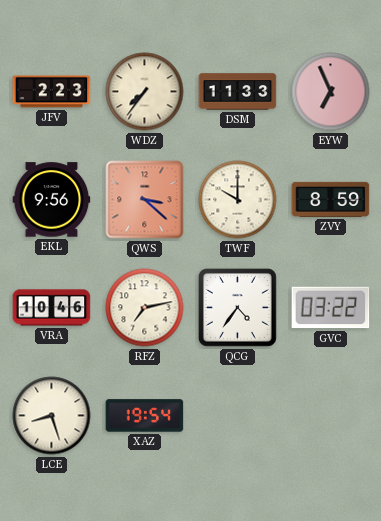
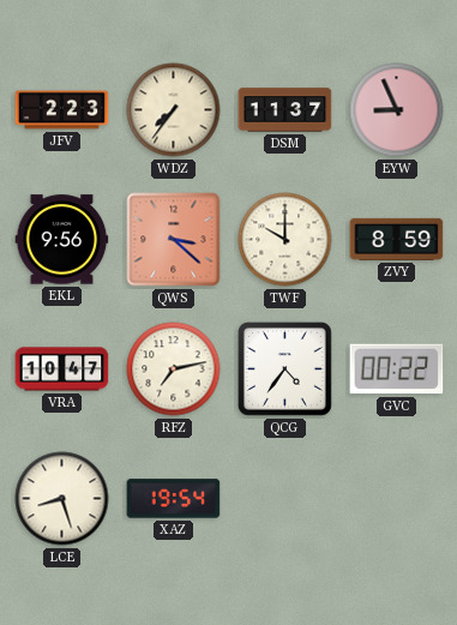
DSM: 11:33 -> 11:37
EYW: 6:56 -> 8:56
VRA: 10:46 -> 10:47
GVC: 03:22 -> 00:22
